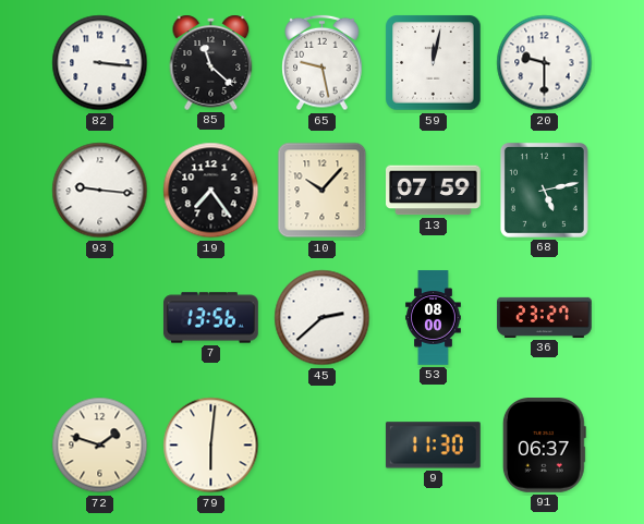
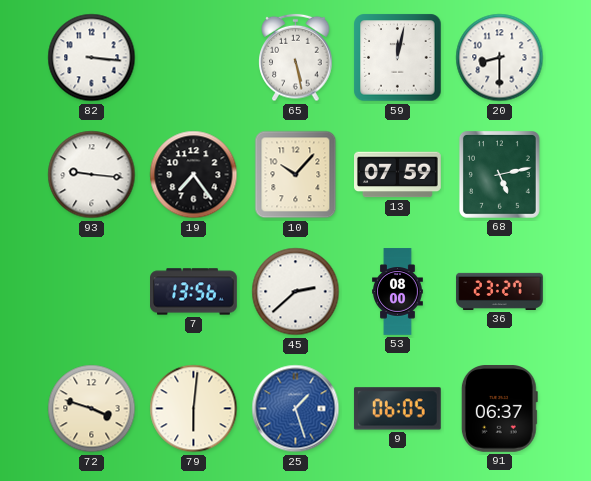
85: 11:22 -> none
65: 9:28 -> 5:28
20: 9:30 -> 8:30
72: 1:48 -> 3:48
25: none -> 1:27
9: 11:30 -> 06:05
